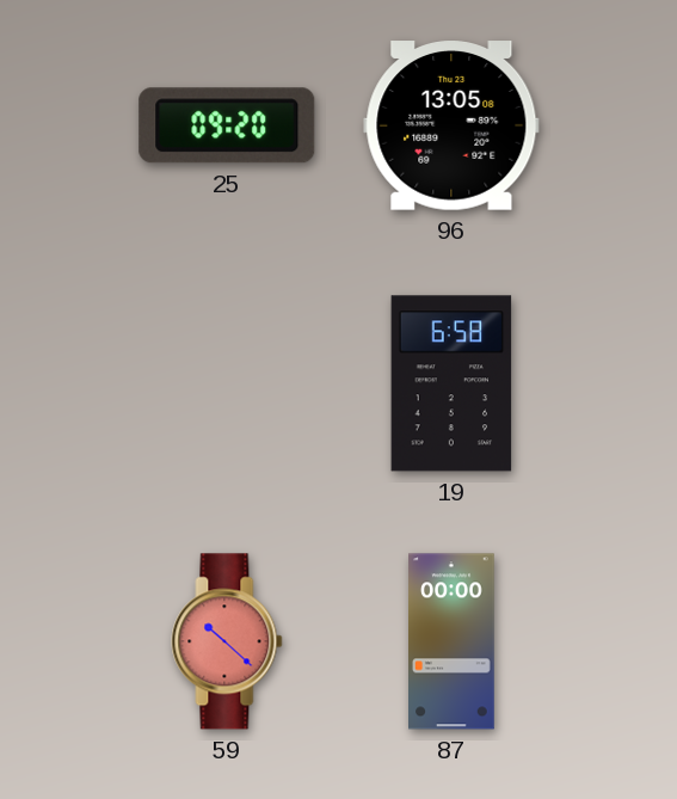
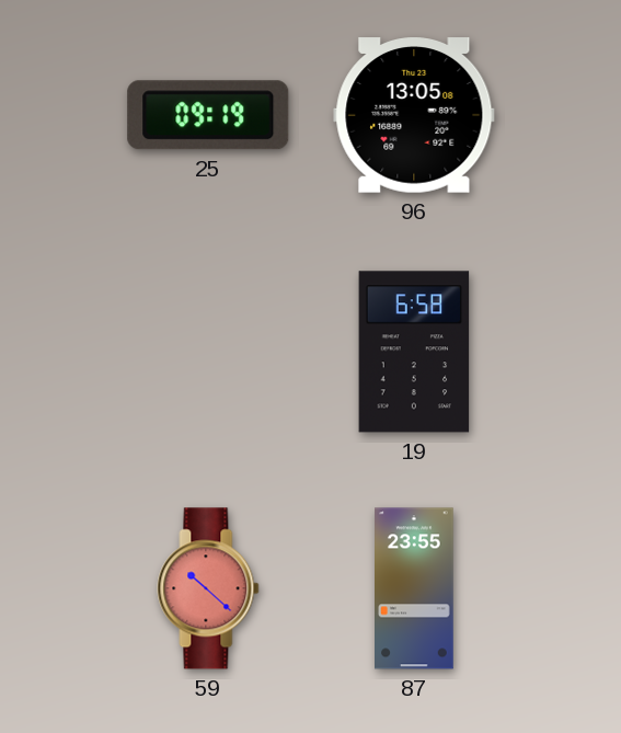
25: 09:20 -> 09:19
87: 00:00 -> 23:55
